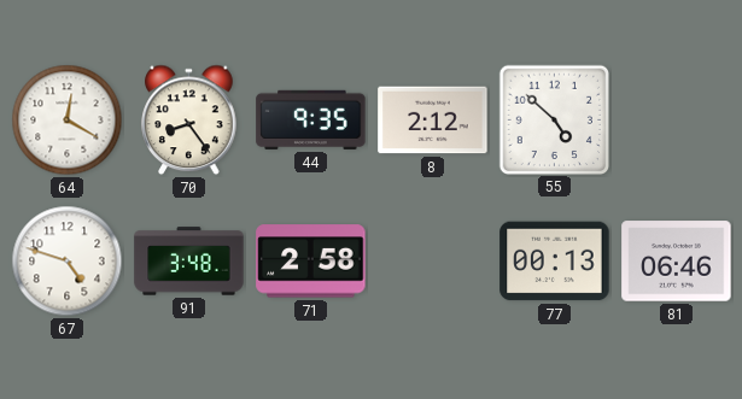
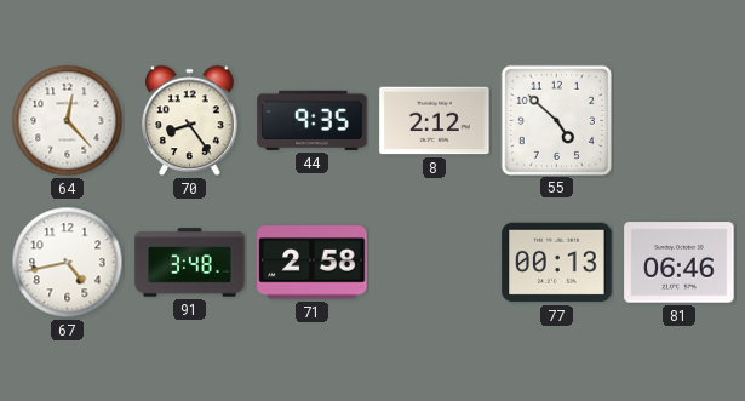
64: 12:20 -> 12:23
67: 4:48 -> 4:43
